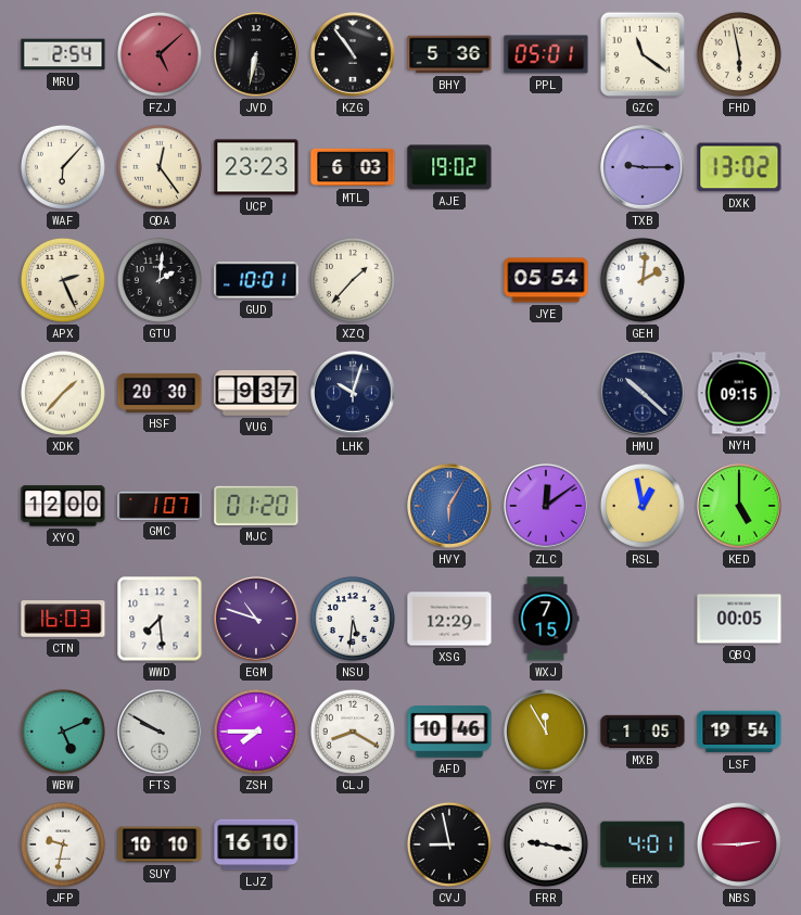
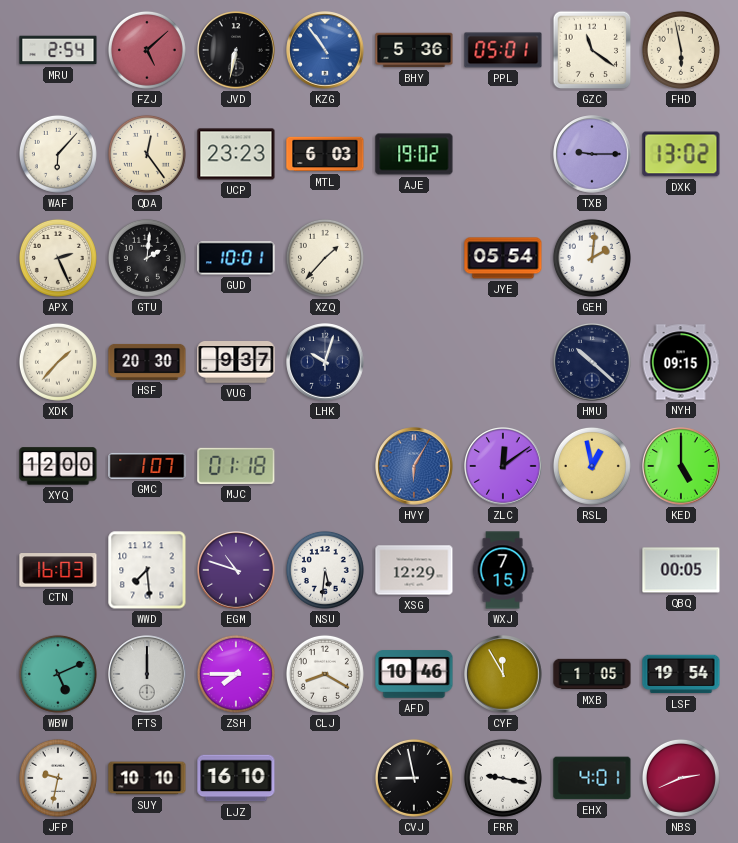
KZG dial: black -> blue
MJC: 01:20 -> 01:18
FTS: 9:50 -> 12:00
NBS: 2:45 -> 2:41
